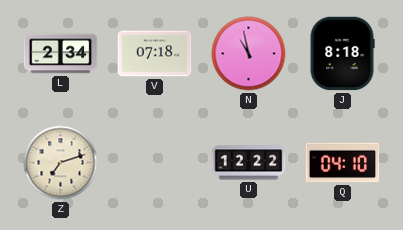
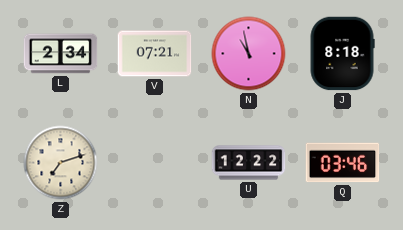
V: 07:18 -> 07:21
Q: 04:10 -> 03:46
